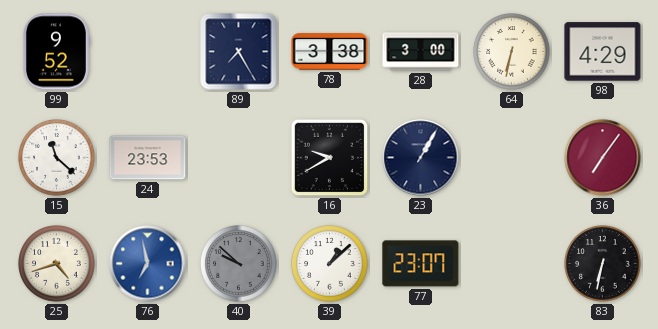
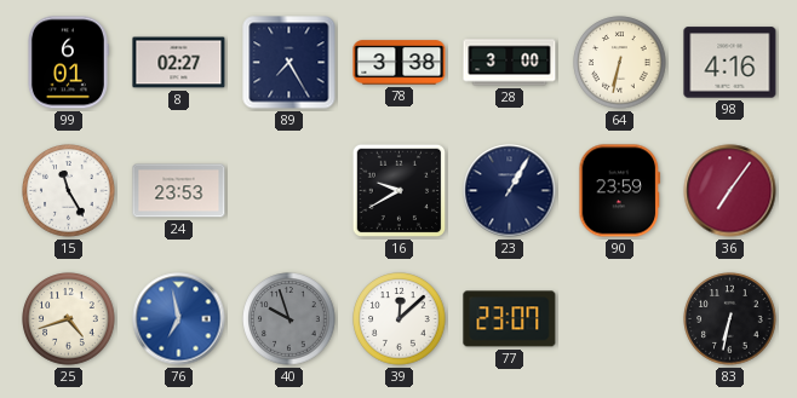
99: 9:52 -> 6:01
8: none -> 02:27
98: 4:29 -> 4:16
15: 11:22 -> 11:25
90: none -> 23:59
40: 9:52 -> 9:57
39: 1:08 -> 12:08
